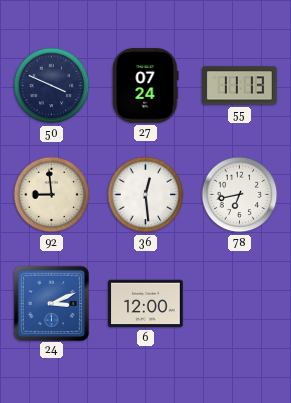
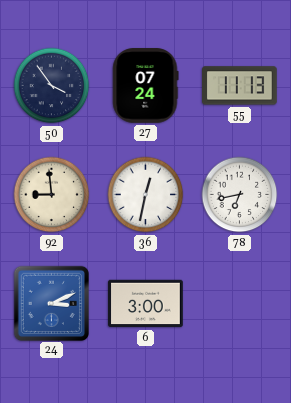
50: 3:49 -> 3:54
36: 12:29 -> 12:32
6: 12:00 -> 3:00
